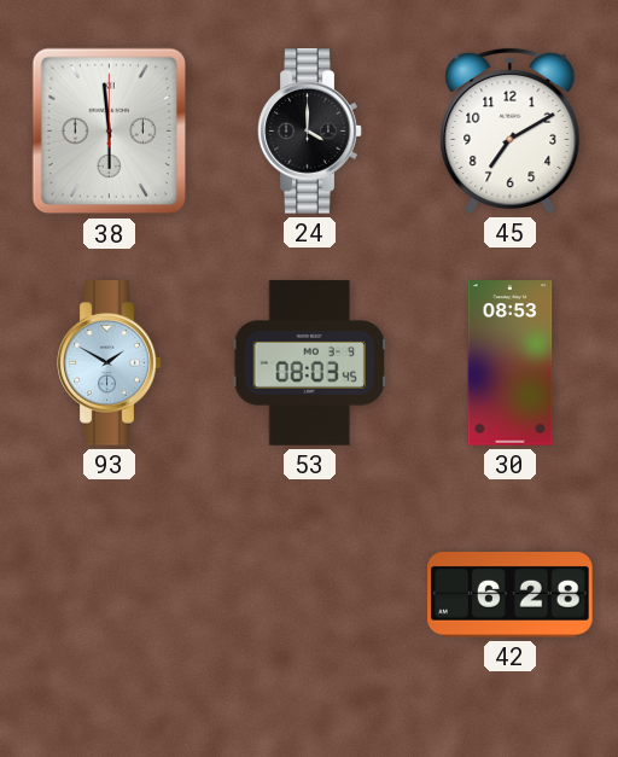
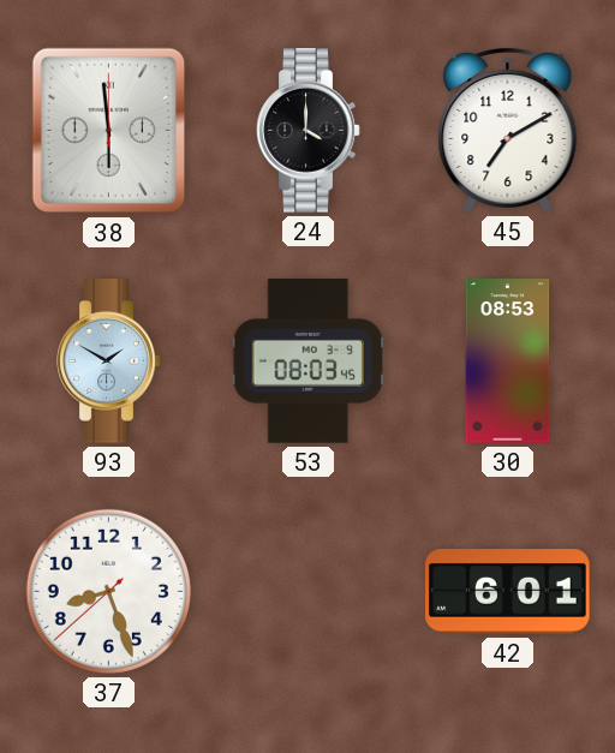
37: none -> 8:26
42: 6:28 -> 6:01
